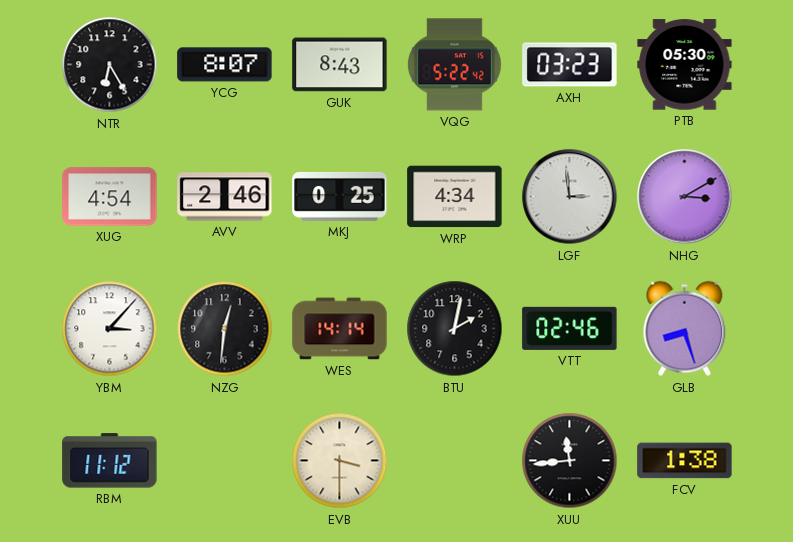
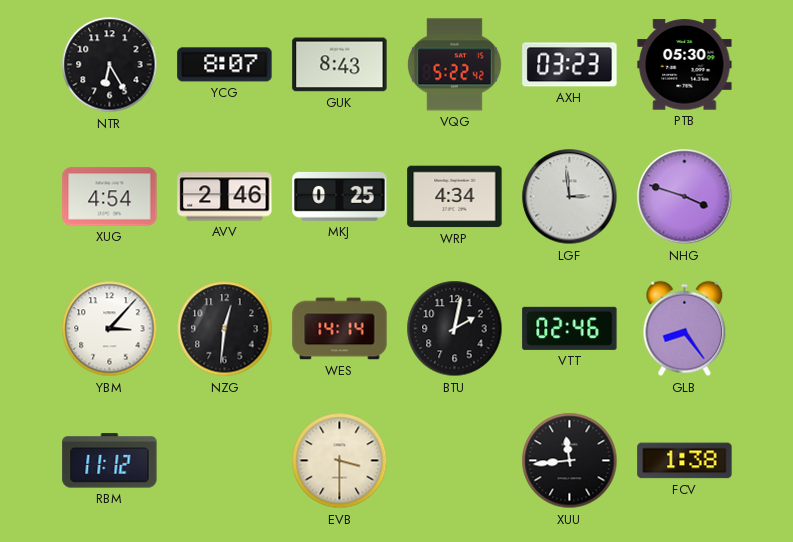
NHG: 3:10 -> 3:48
GLB: 8:27 -> 8:24
